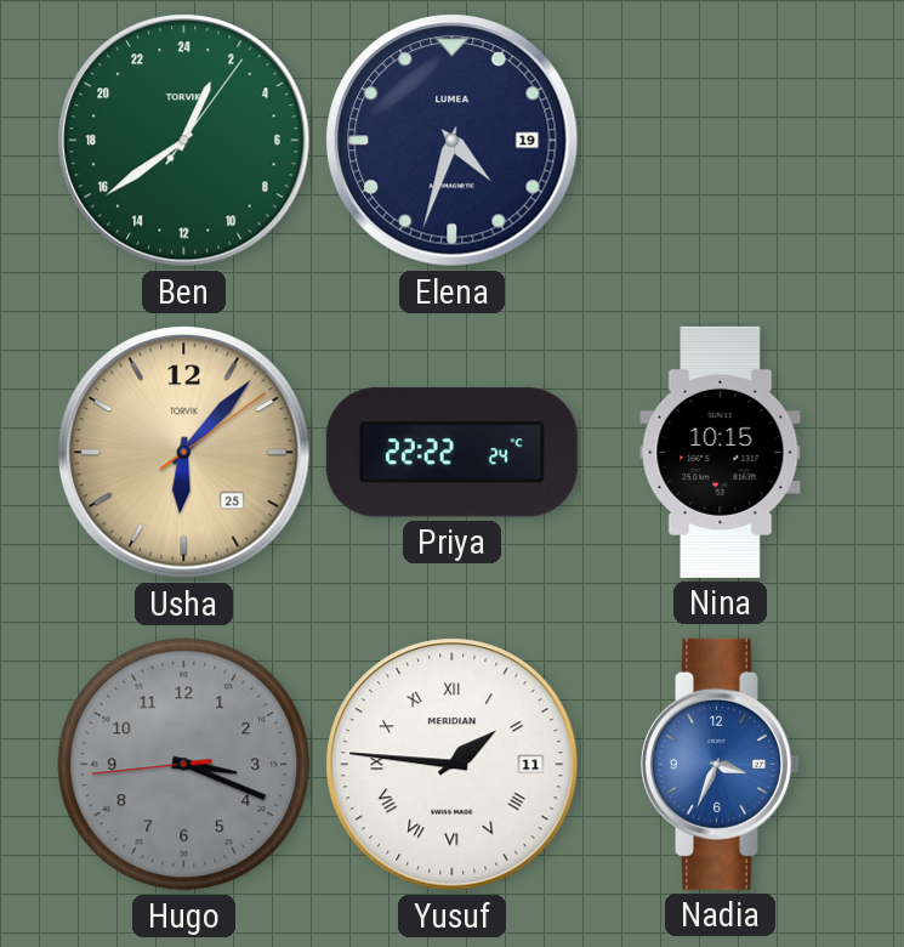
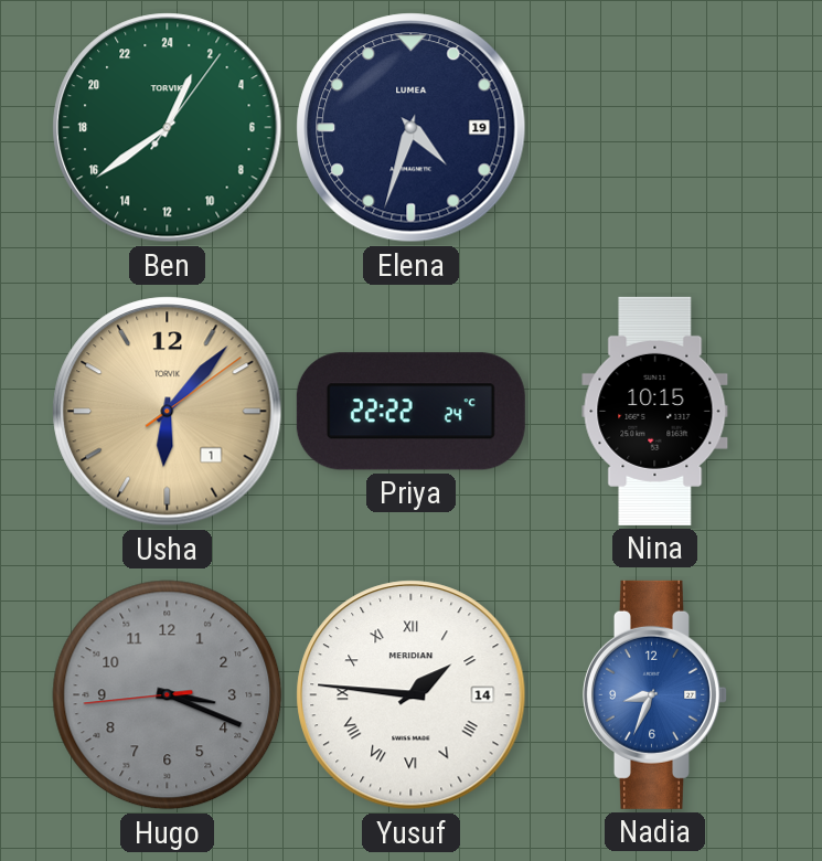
Usha date: 25 -> 1
Yusuf date: 11 -> 14
Nadia: 3:34 -> 8:34
